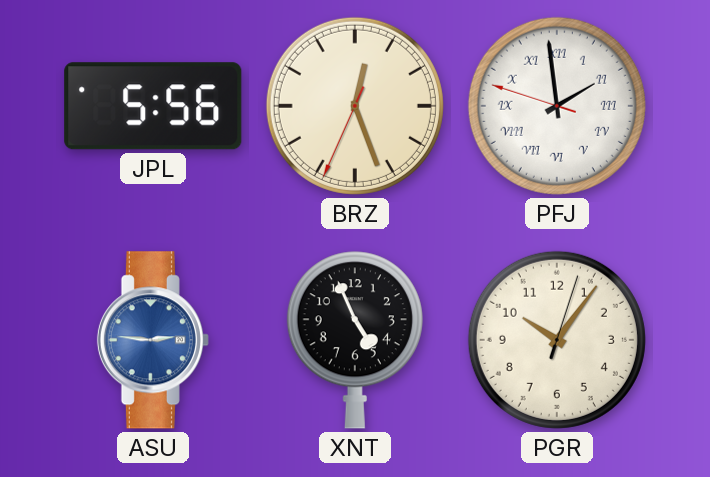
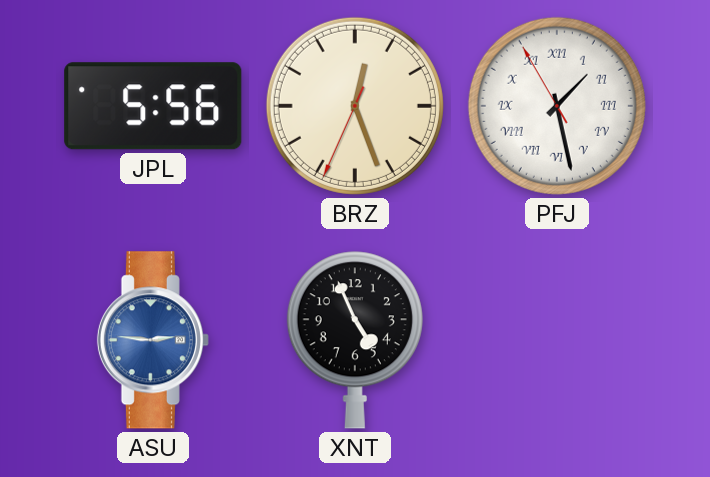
PFJ: 1:58 -> 1:27
PGR: 10:06 -> none
